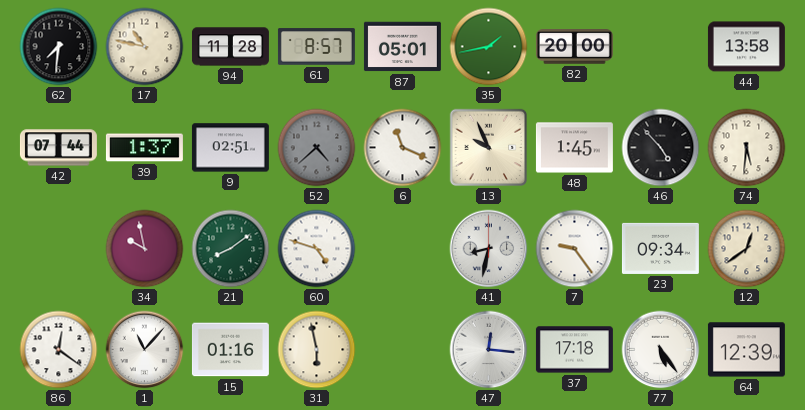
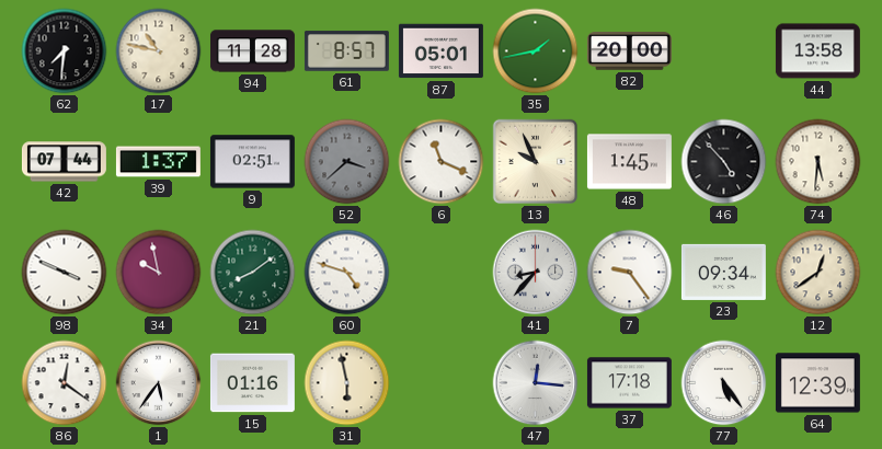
52: 4:38 -> 3:38
98: none -> 3:49
41: 8:32 -> 8:37
1: 11:07 -> 5:36
